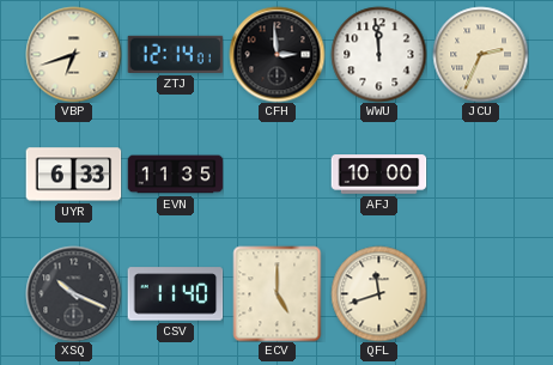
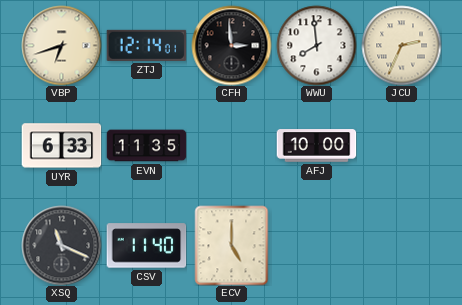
WWU: 11:59 -> 7:59
XSQ: 10:19 -> 11:19
QFL: 11:42 -> none
